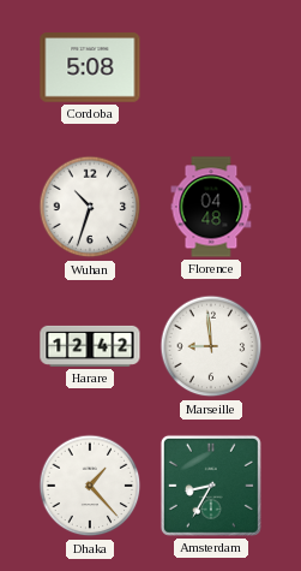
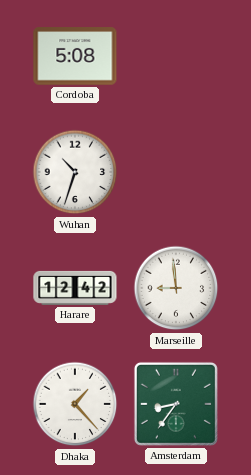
Florence: 04:48 -> none
Amsterdam: 8:35 -> 8:36
